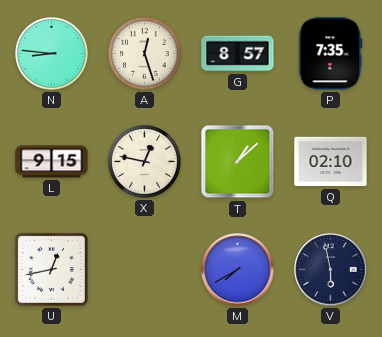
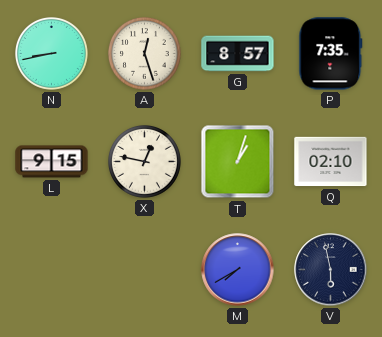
N: 8:46 -> 8:43
T: 1:08 -> 1:03
U: 12:43 -> none
